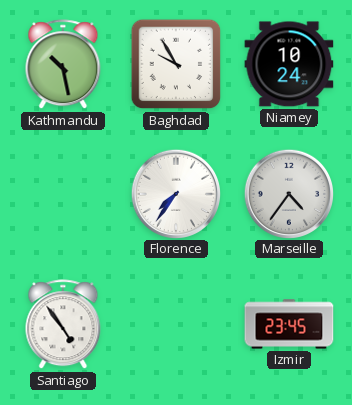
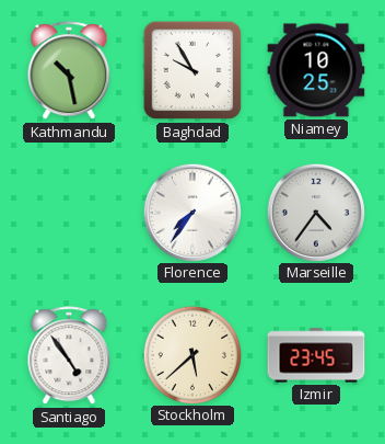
Niamey: 10:24 -> 10:25
Stockholm: none -> 5:38
